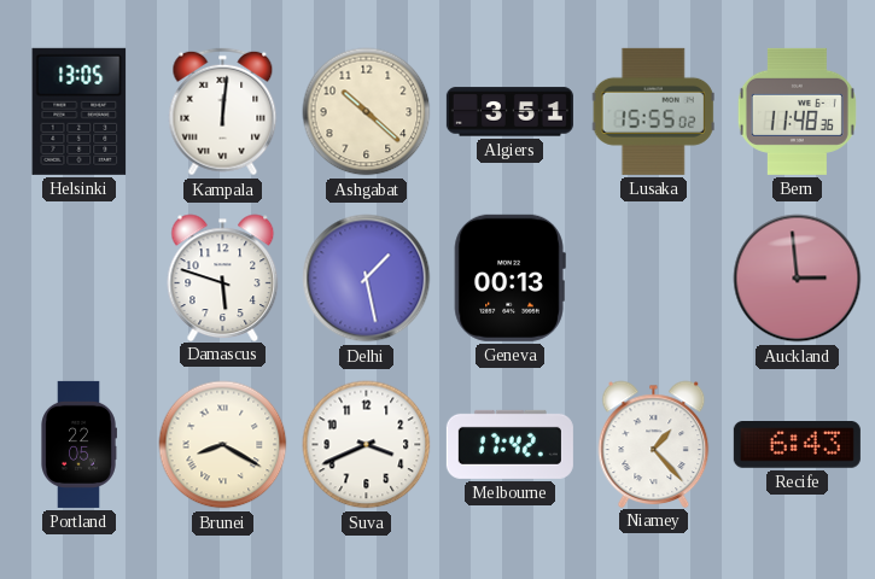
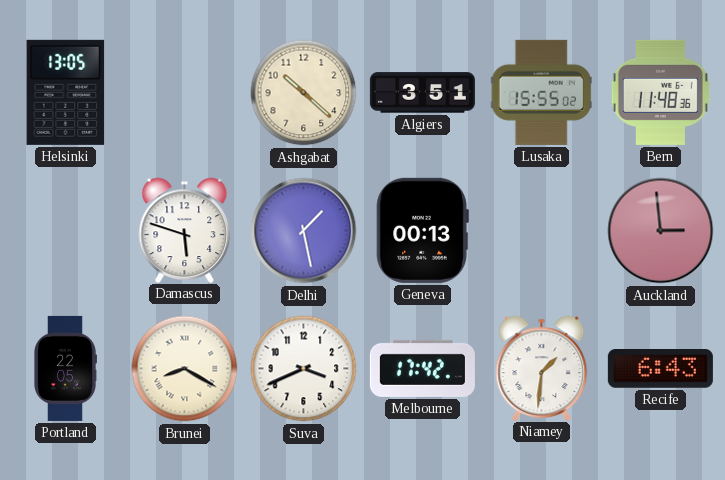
Kampala: 12:01 -> none
Niamey: 1:23 -> 1:31
